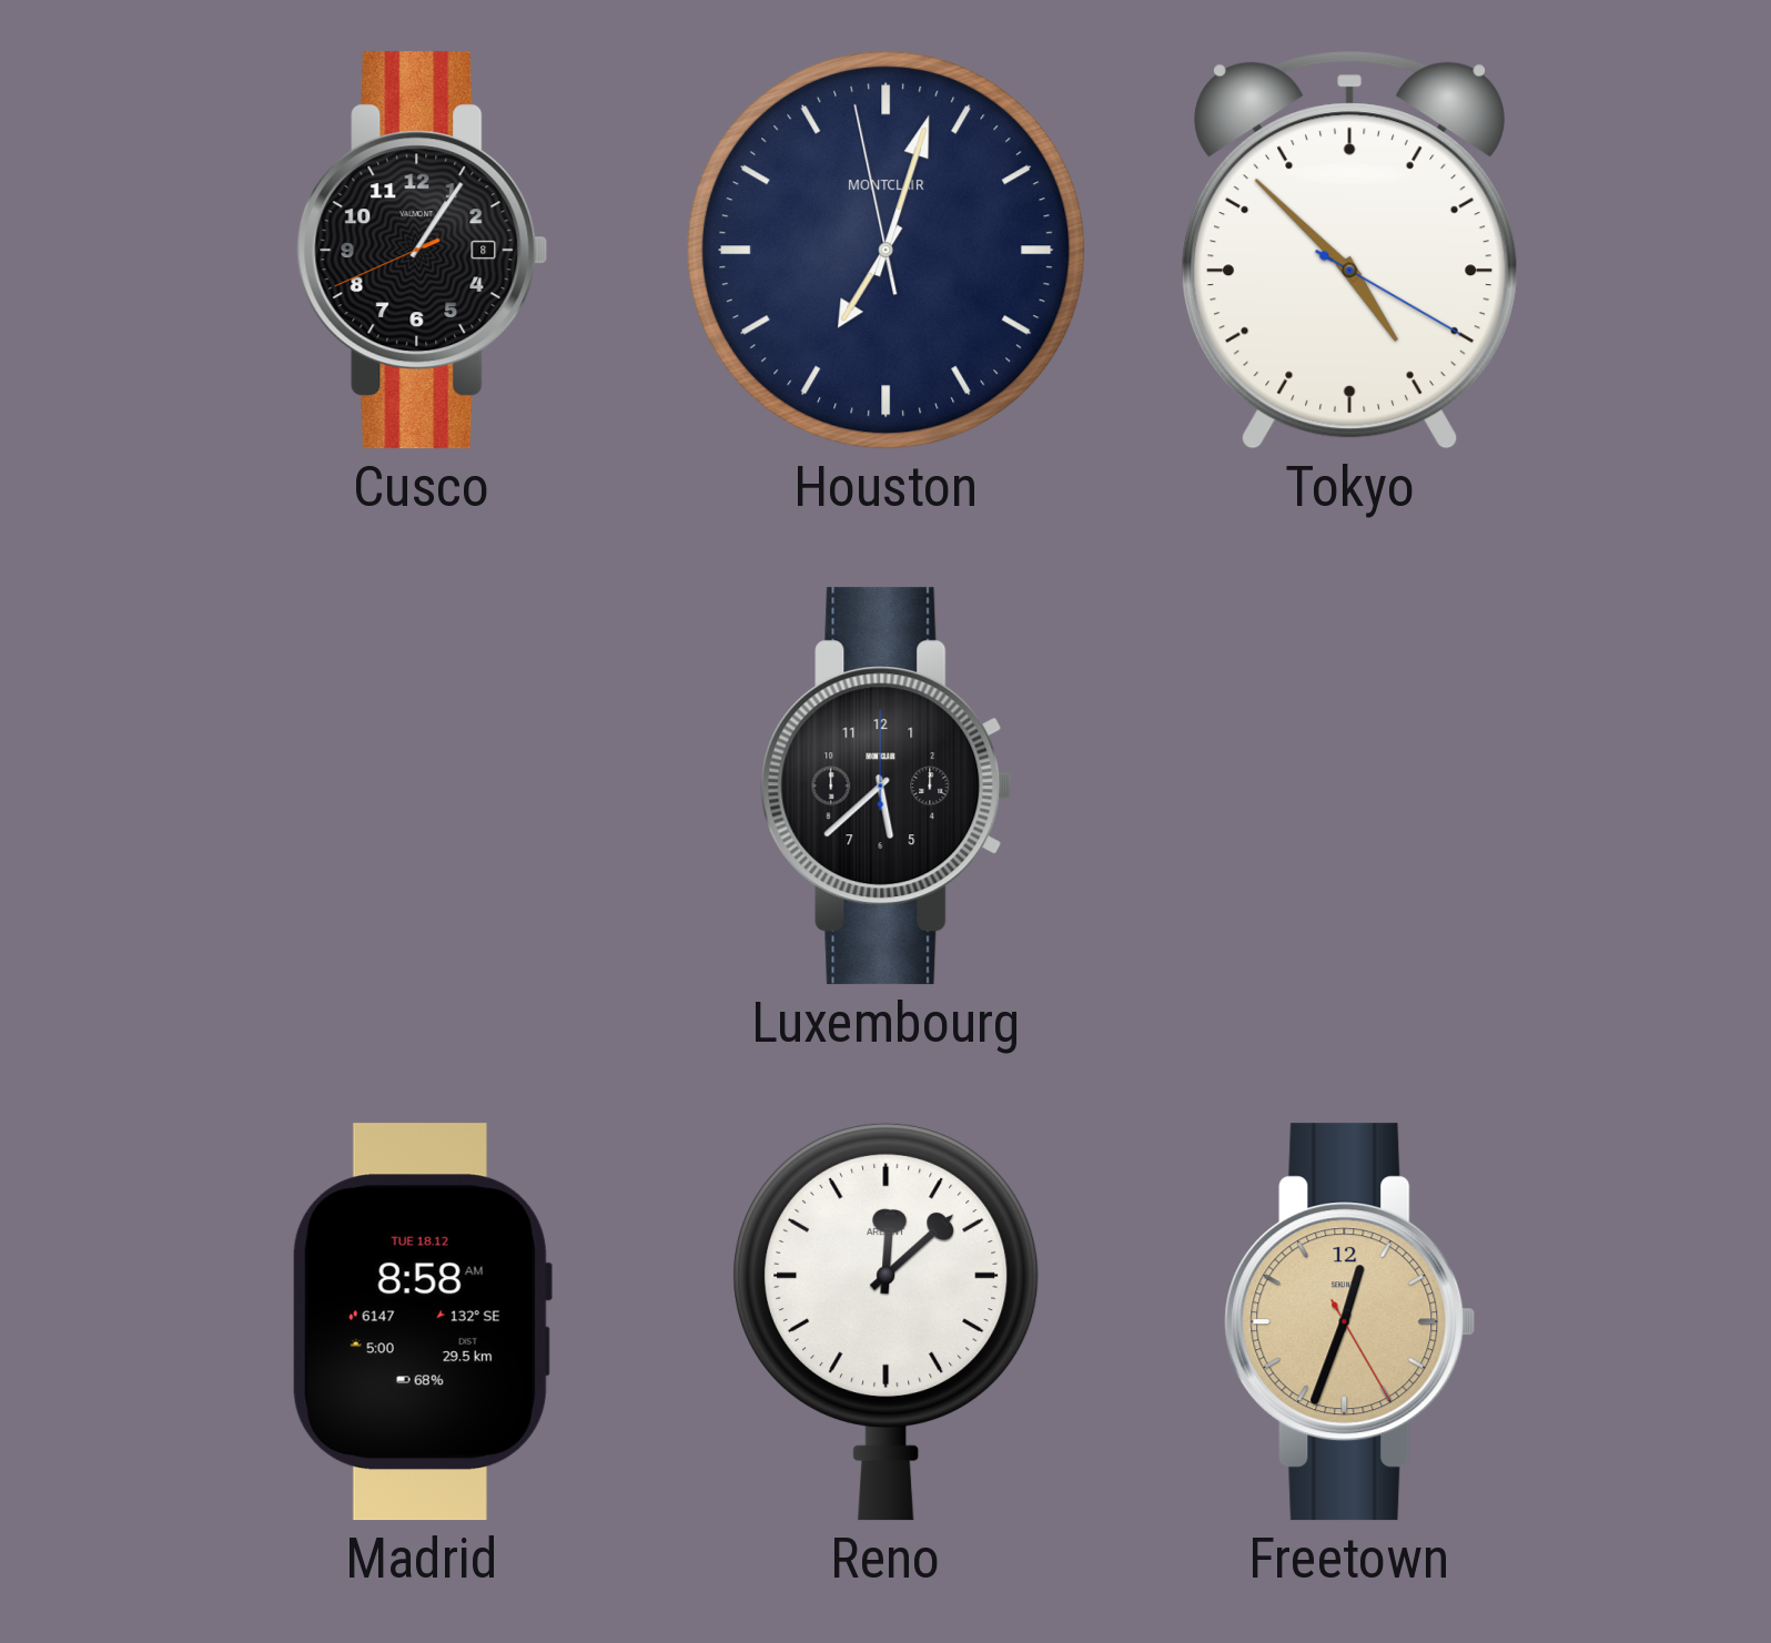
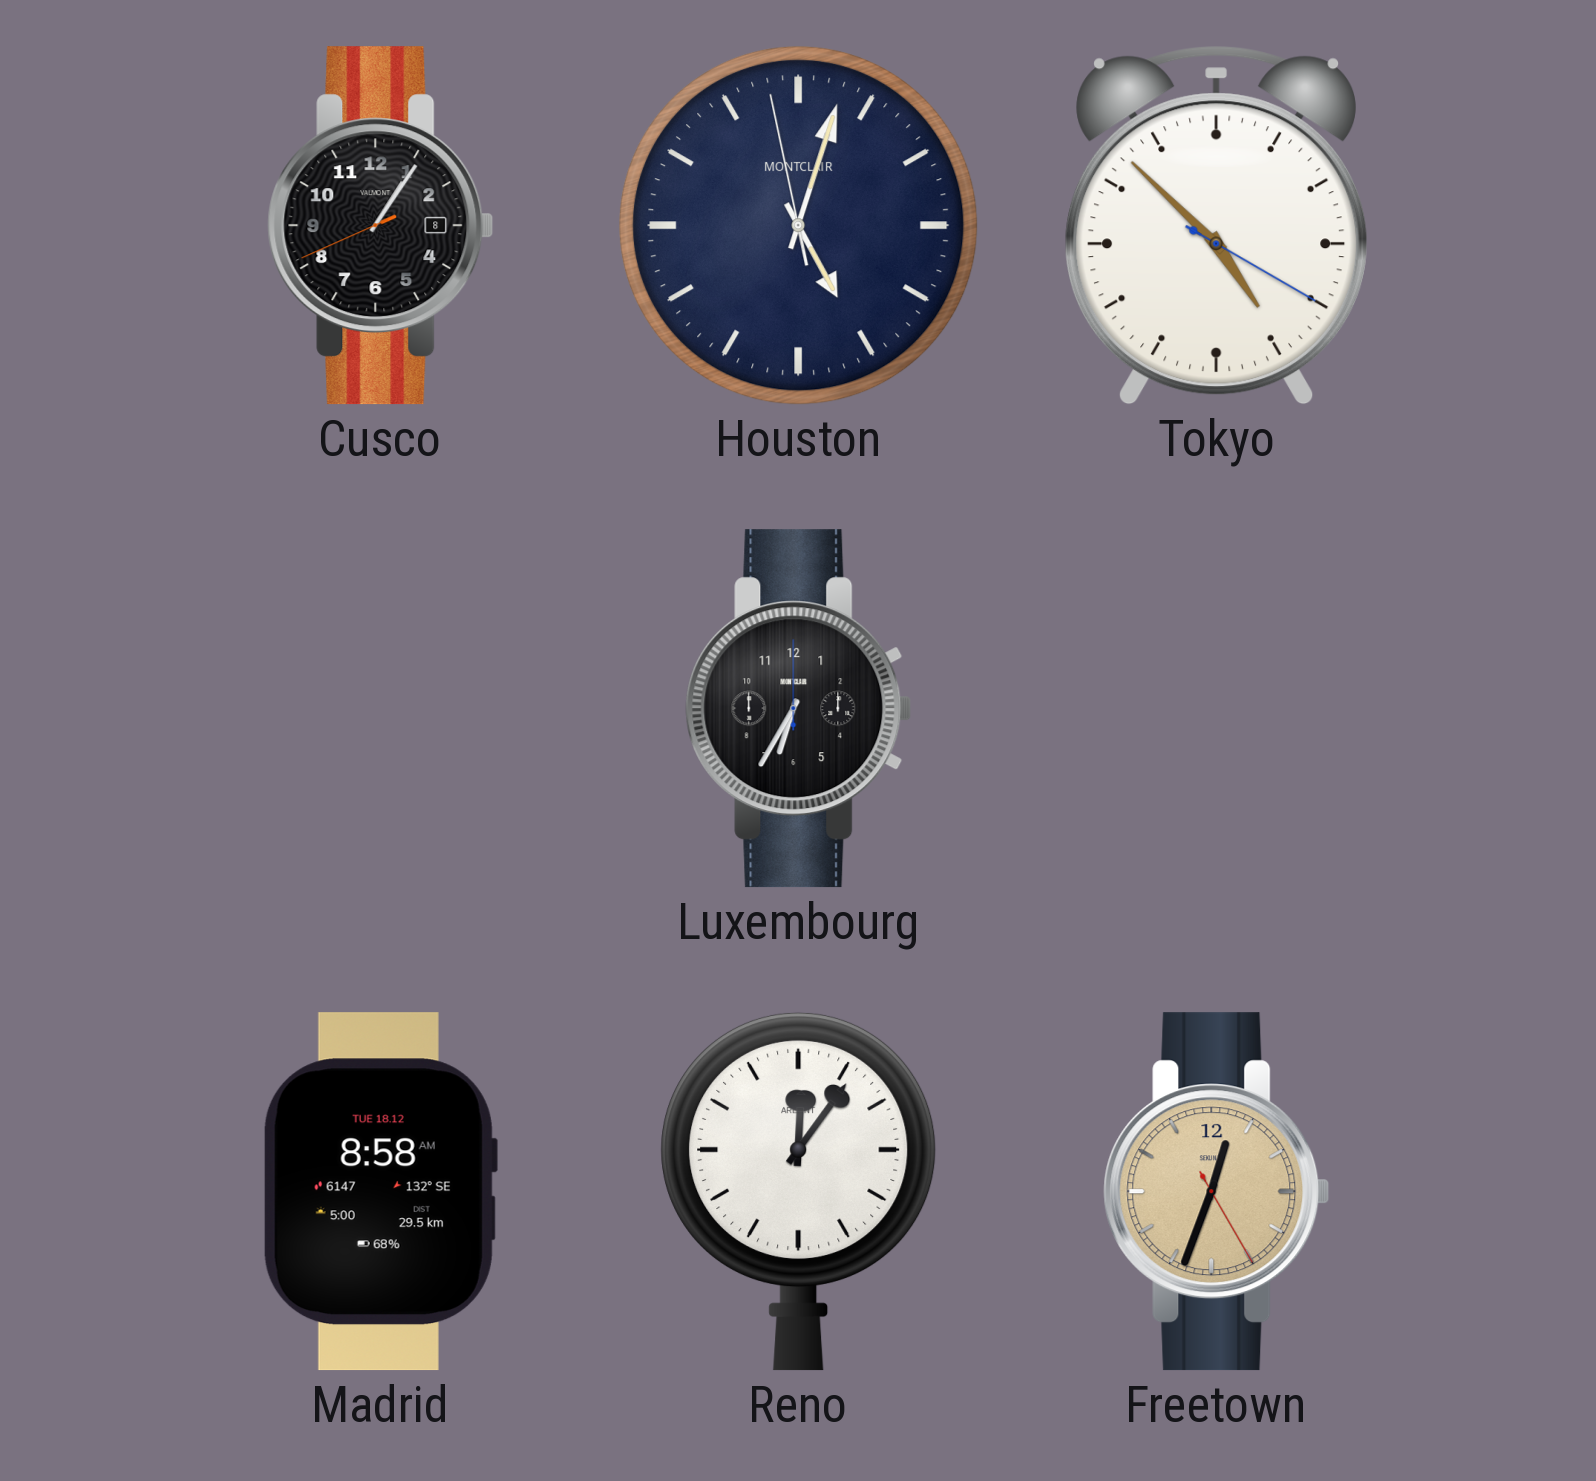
Houston: 7:02 -> 5:02
Luxembourg: 5:38 -> 6:35
Reno: 12:08 -> 12:06
